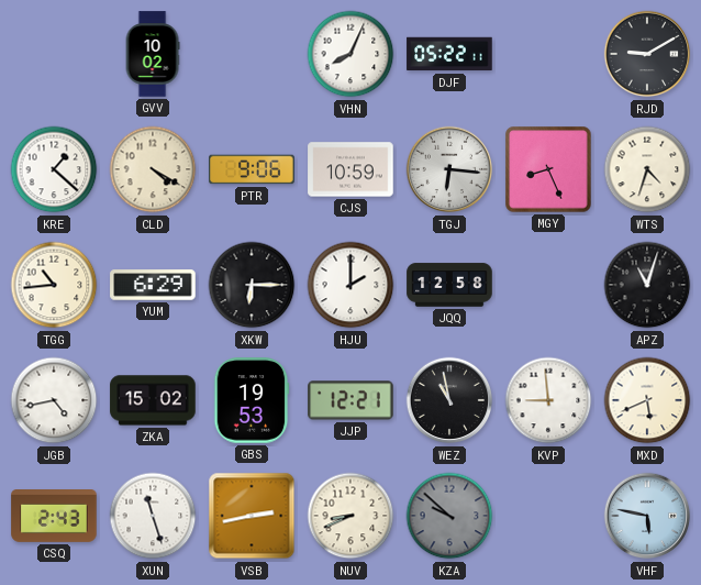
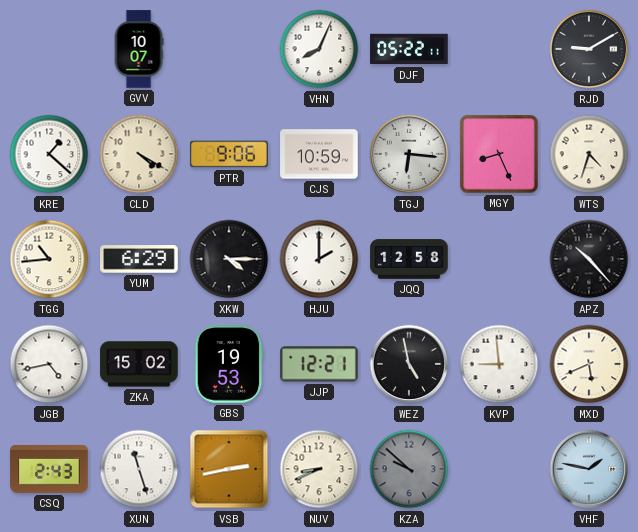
GVV: 10:02 -> 10:07
XKW: 6:15 -> 4:15
APZ: 11:03 -> 10:23
WEZ: 10:58 -> 4:58
VHF: 5:47 -> 1:47
